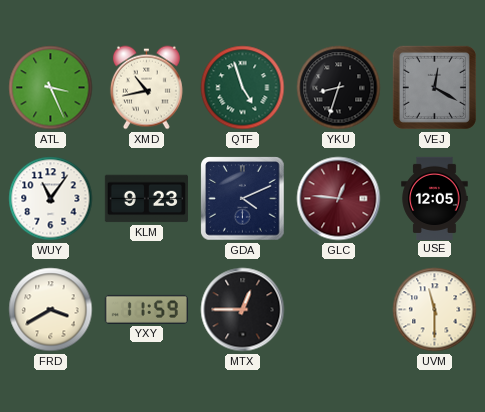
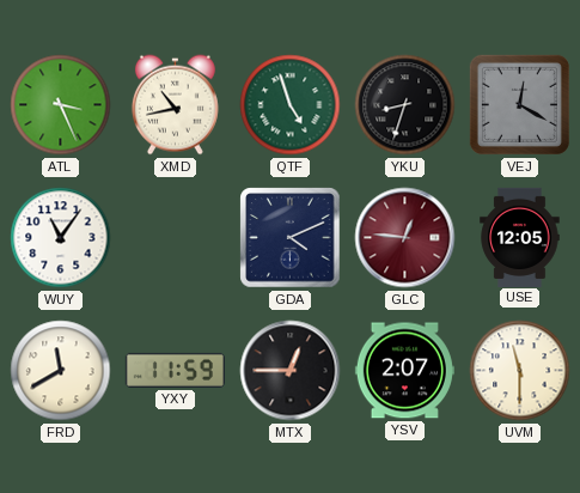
KLM: 9:23 -> none
FRD: 3:40 -> 11:40
YSV: none -> 2:07
